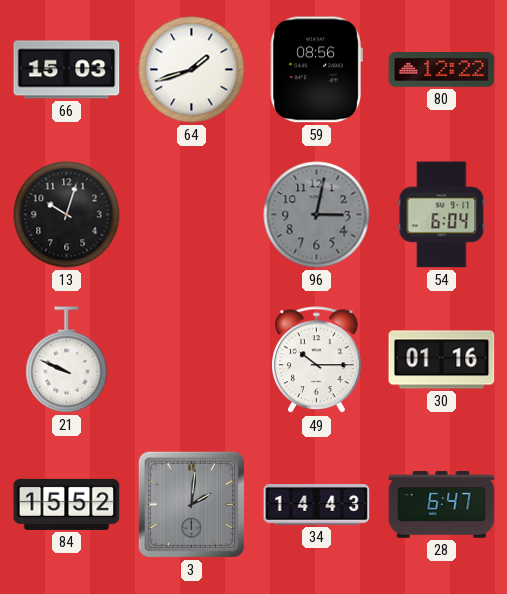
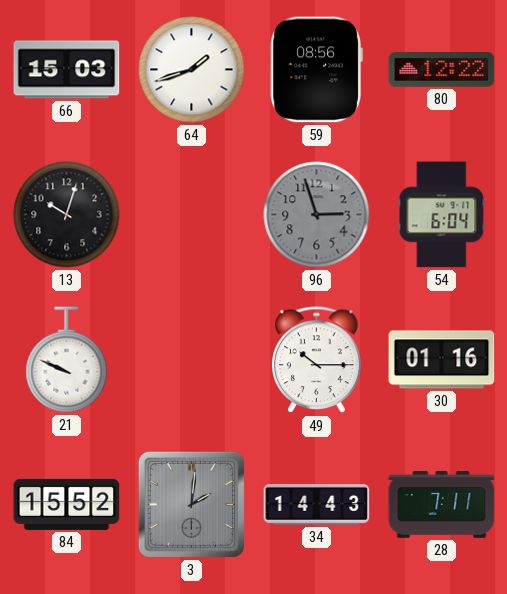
96: 3:02 -> 2:57
28: 6:47 -> 7:11
